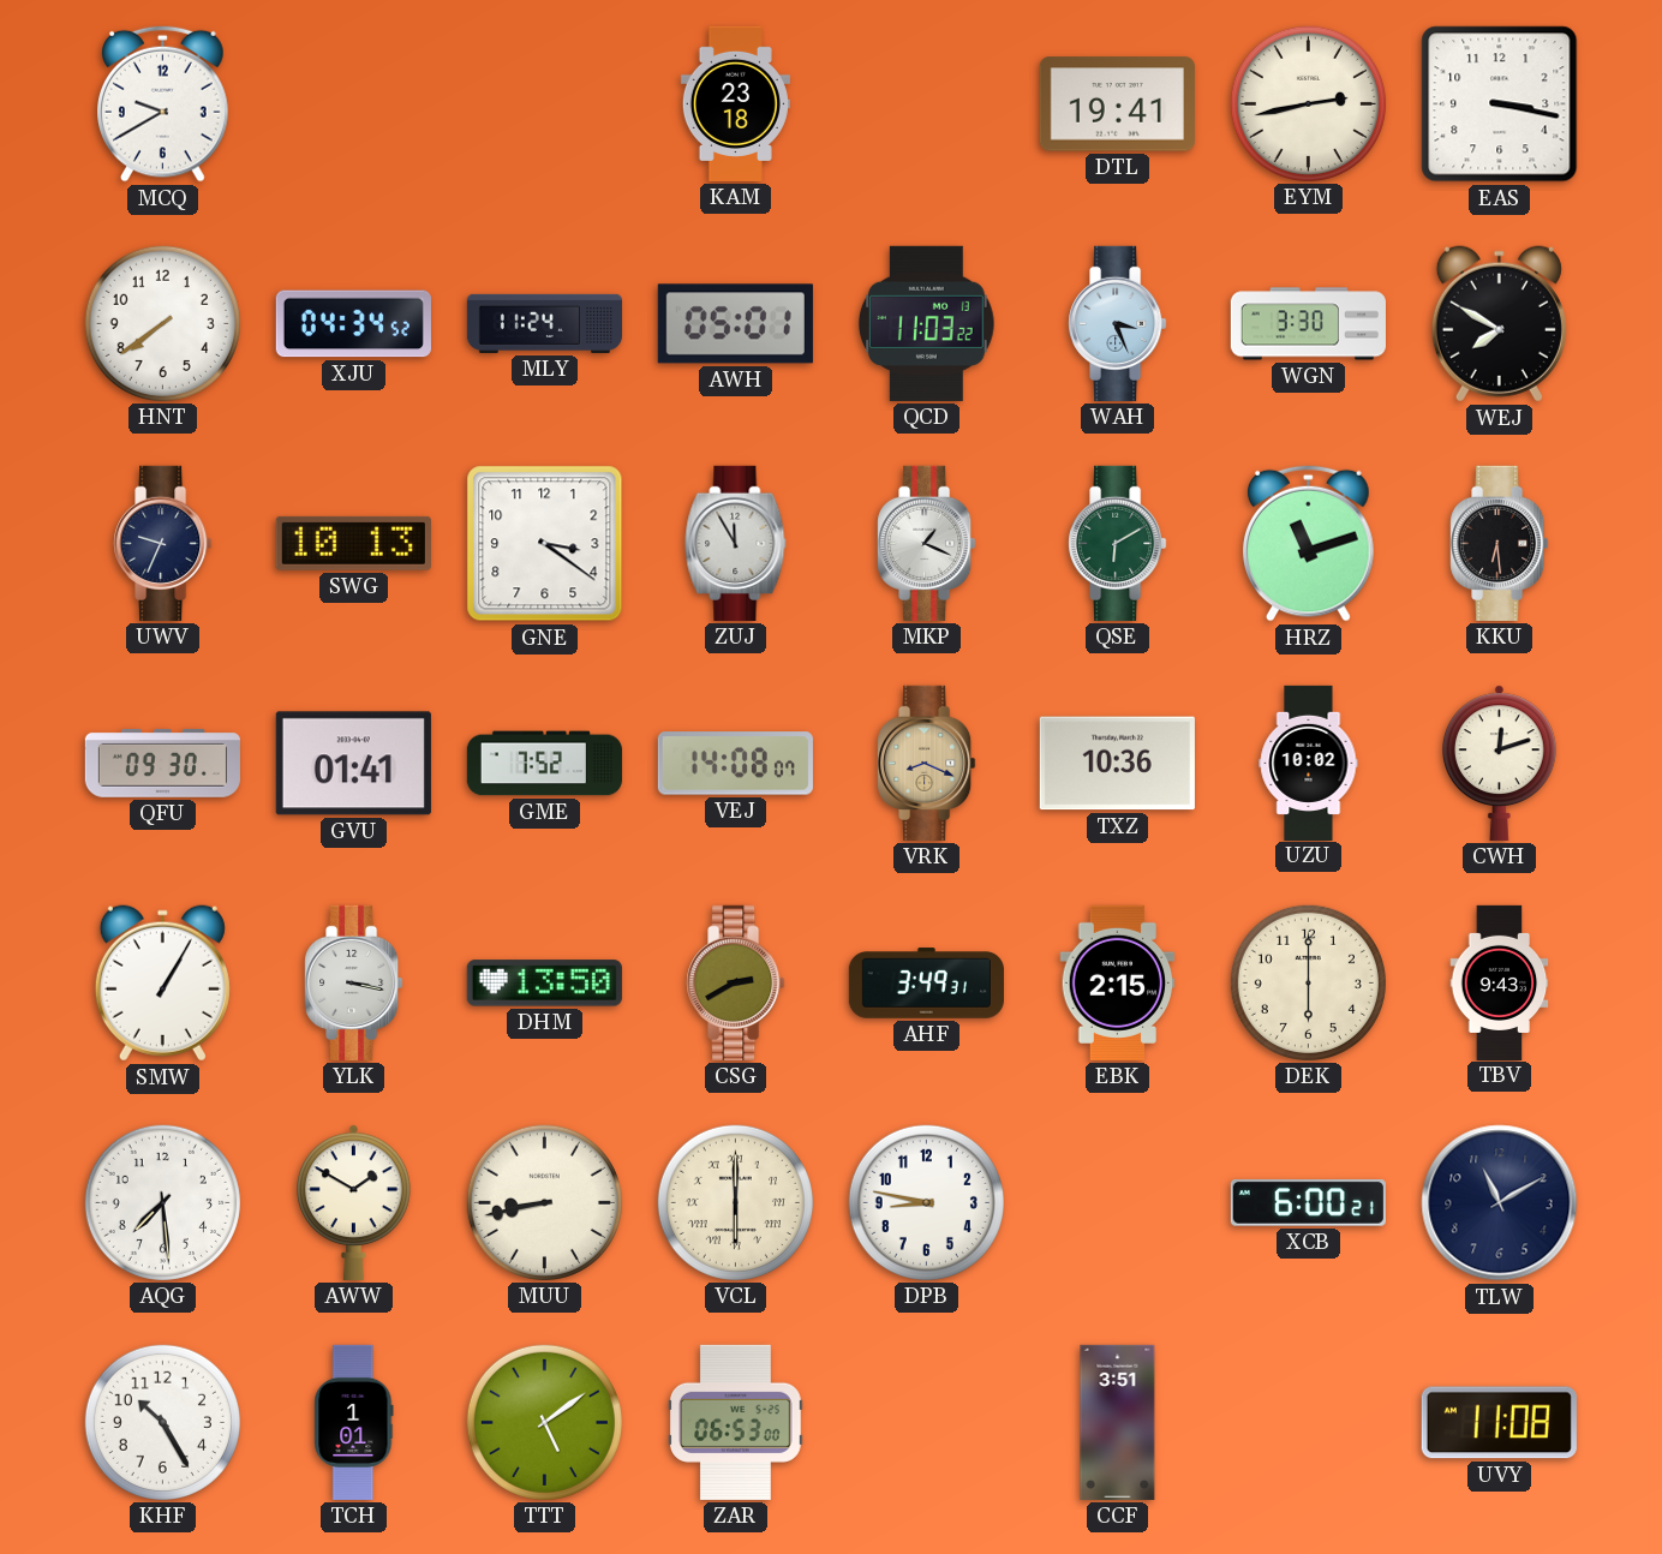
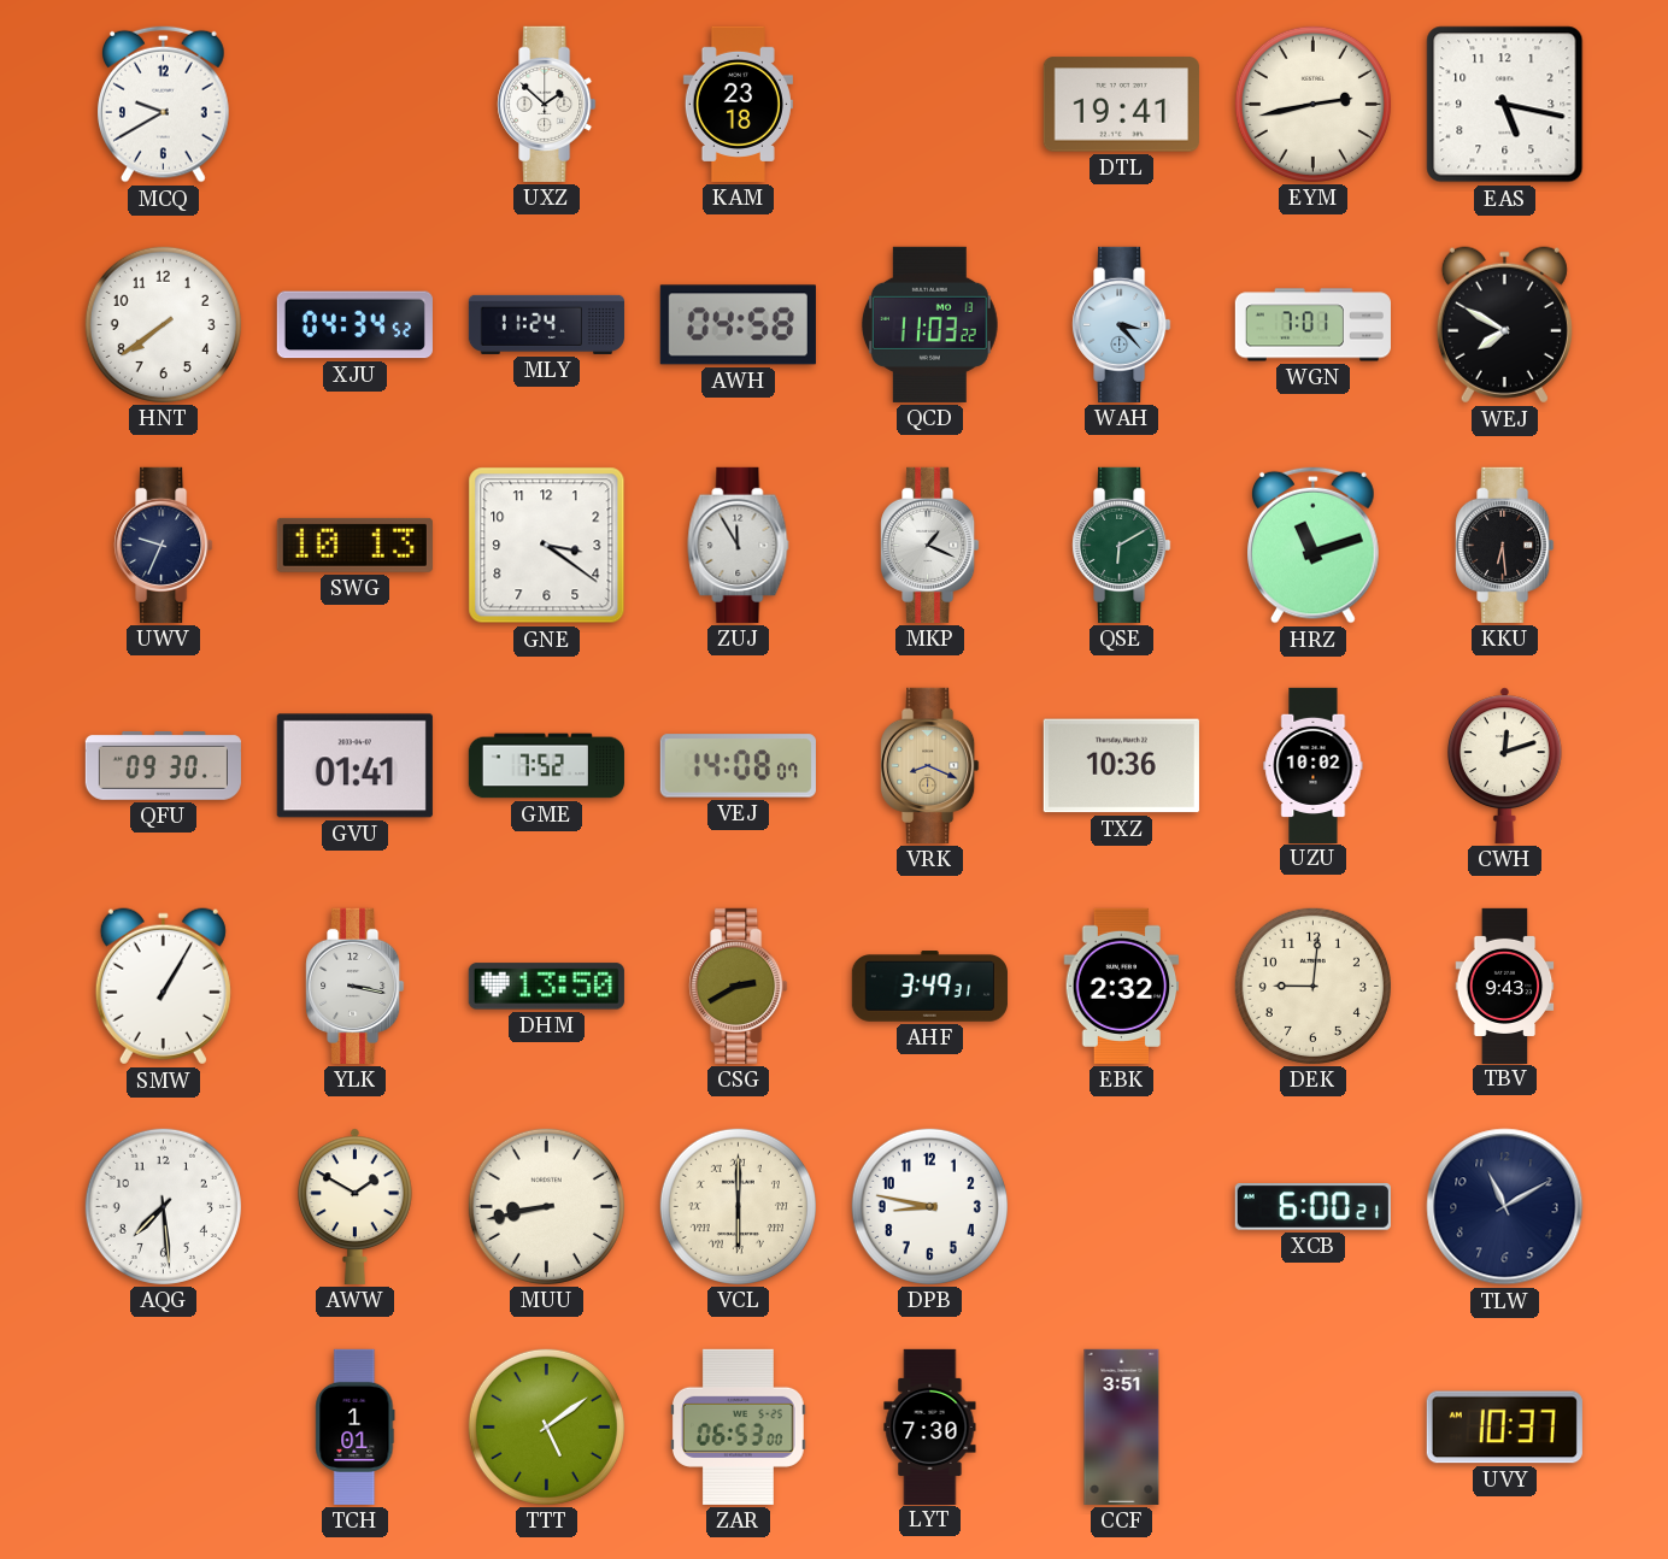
UXZ: none -> 1:52
EAS: 3:17 -> 5:17
AWH: 05:01 -> 04:58
WAH: 3:26 -> 3:23
WGN: 3:30 -> 7:01
EBK: 2:15 -> 2:32
DEK: 6:00 -> 9:01
KHF: 10:25 -> none
LYT: none -> 7:30
UVY: 11:08 -> 10:37
